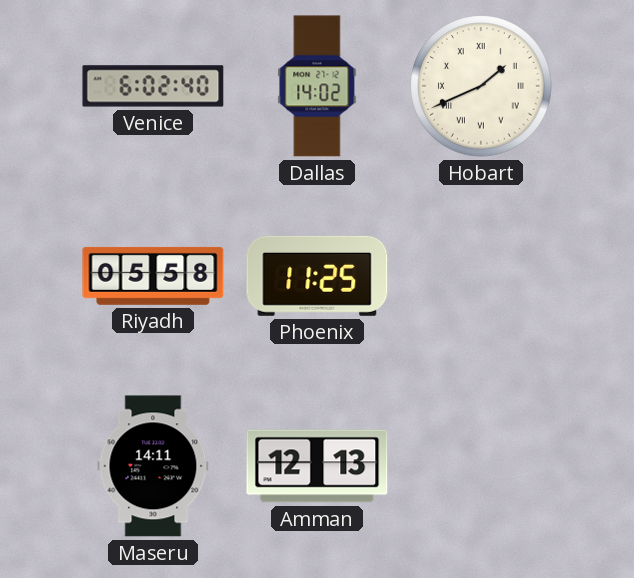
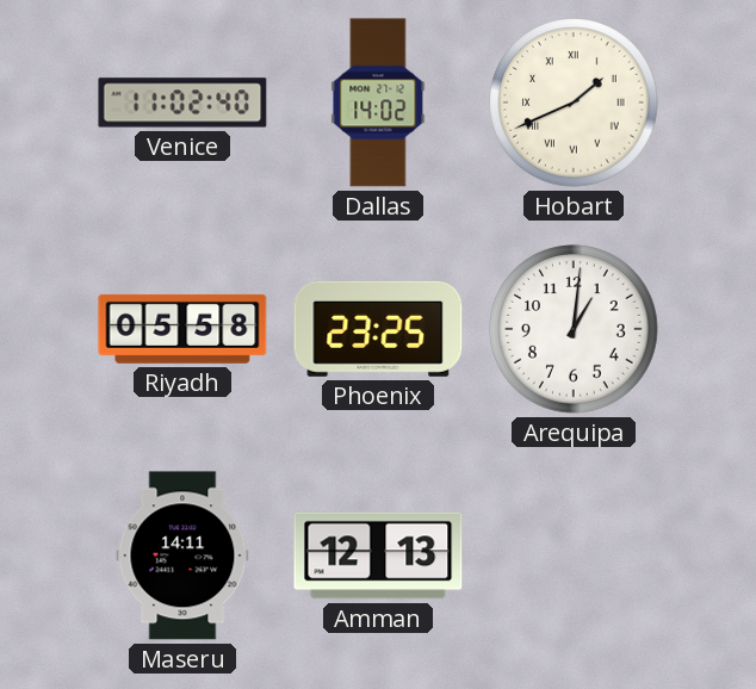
Venice: 6:02 -> 11:02
Phoenix: 11:25 -> 23:25
Arequipa: none -> 1:01
